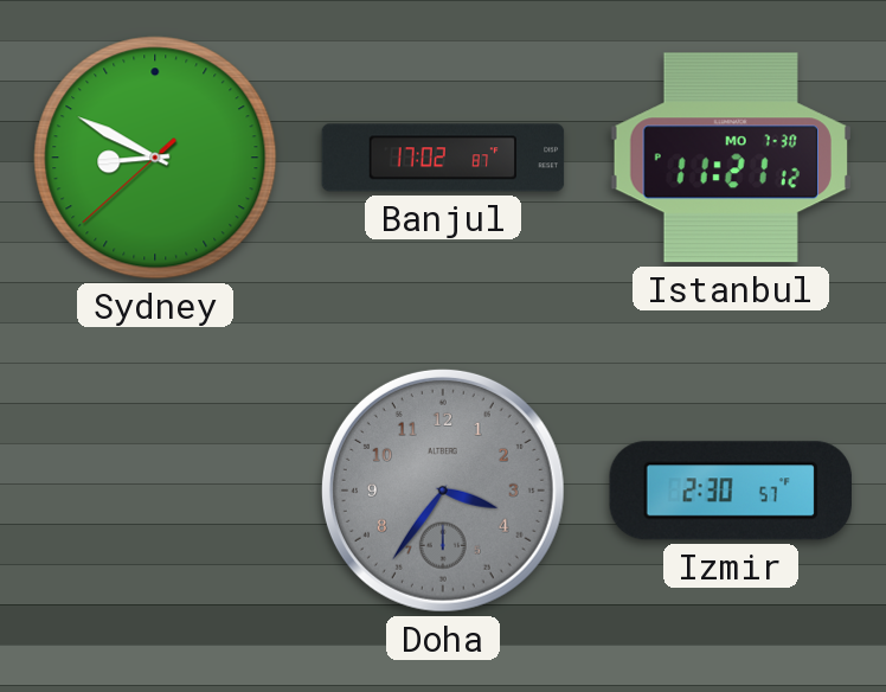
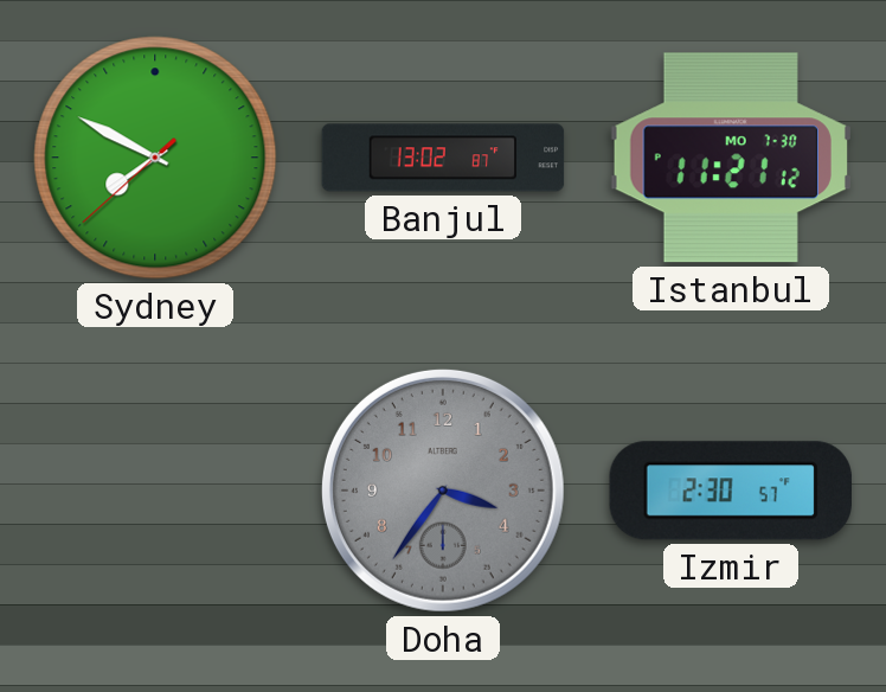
Sydney: 8:49 -> 7:49
Banjul: 17:02 -> 13:02
